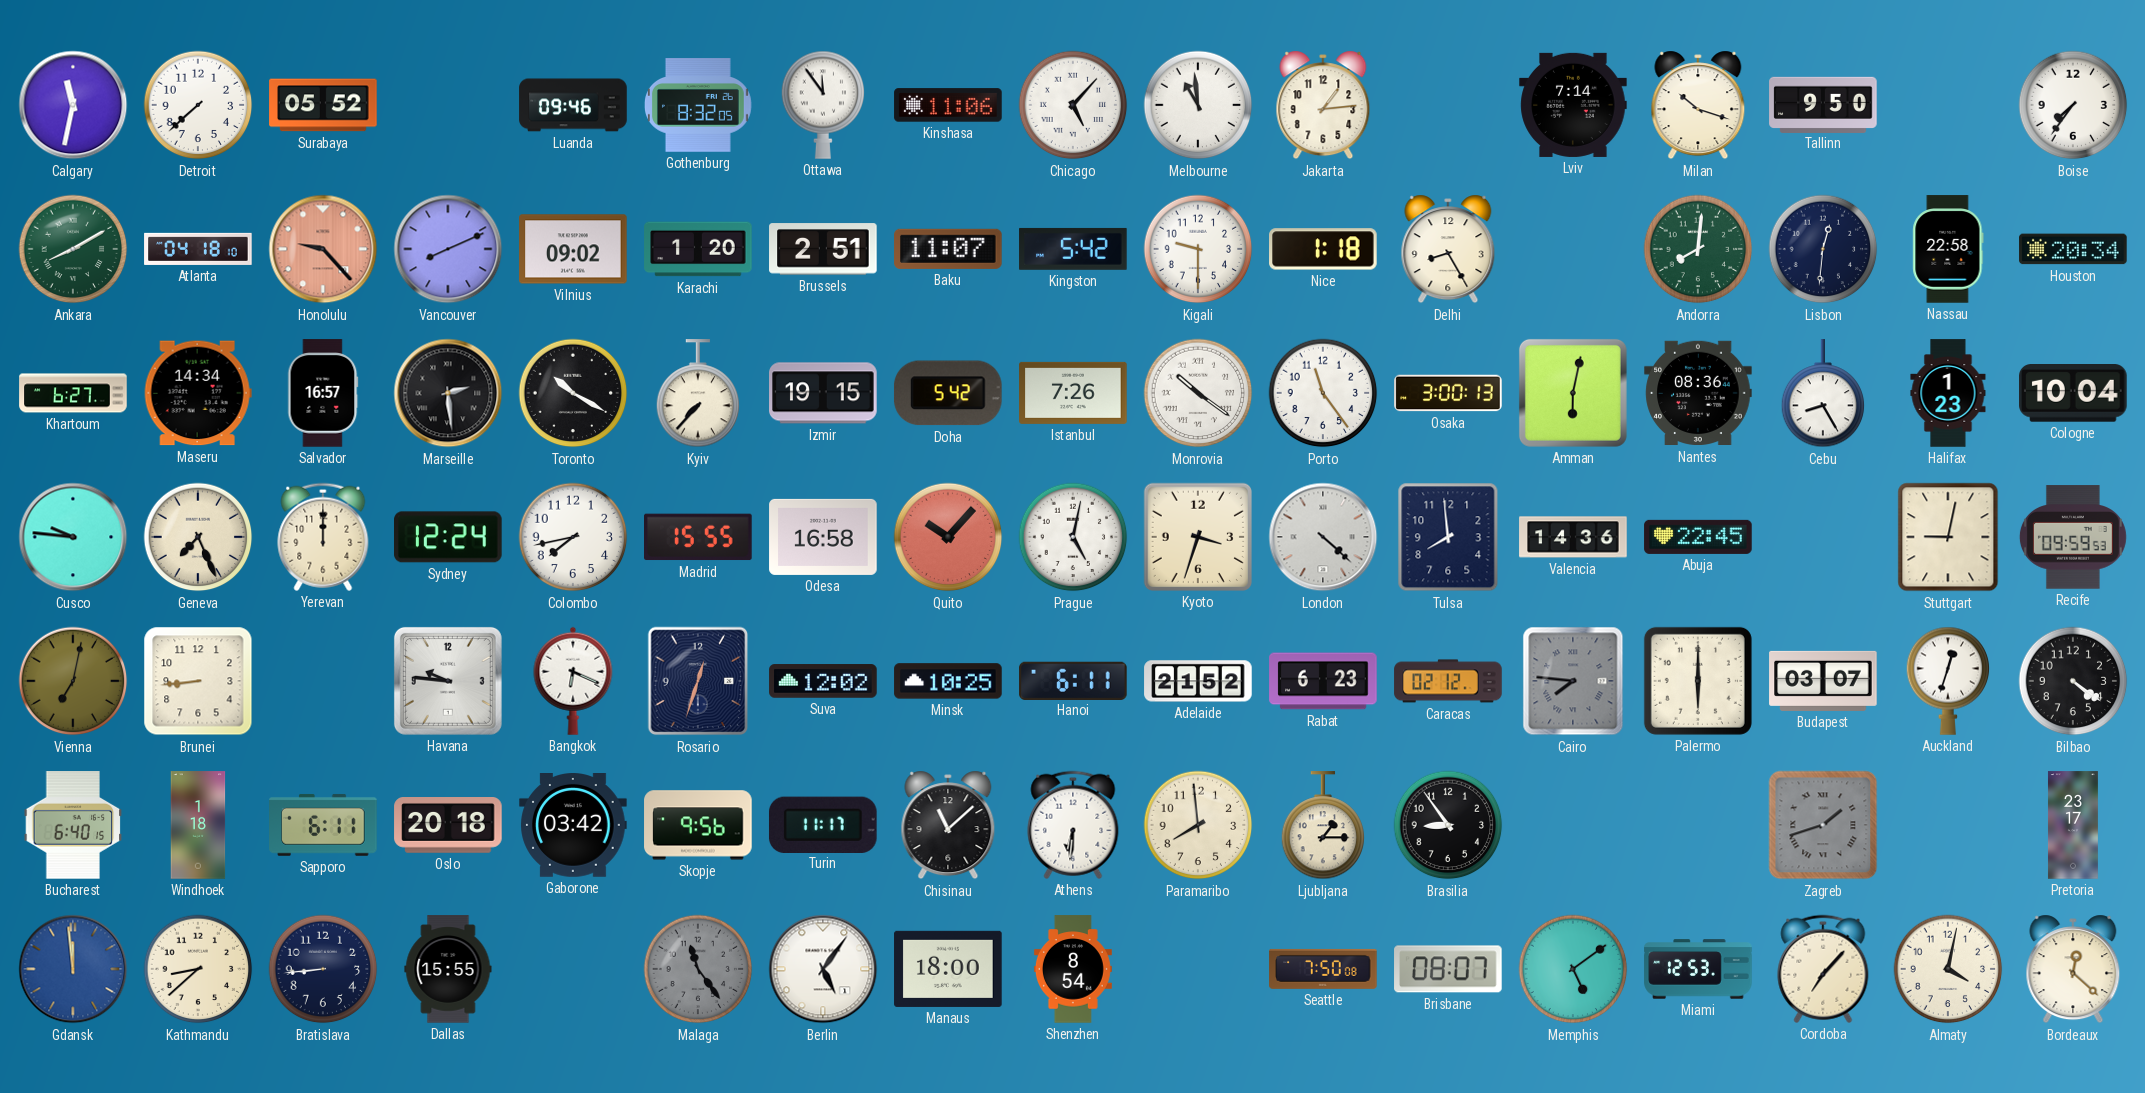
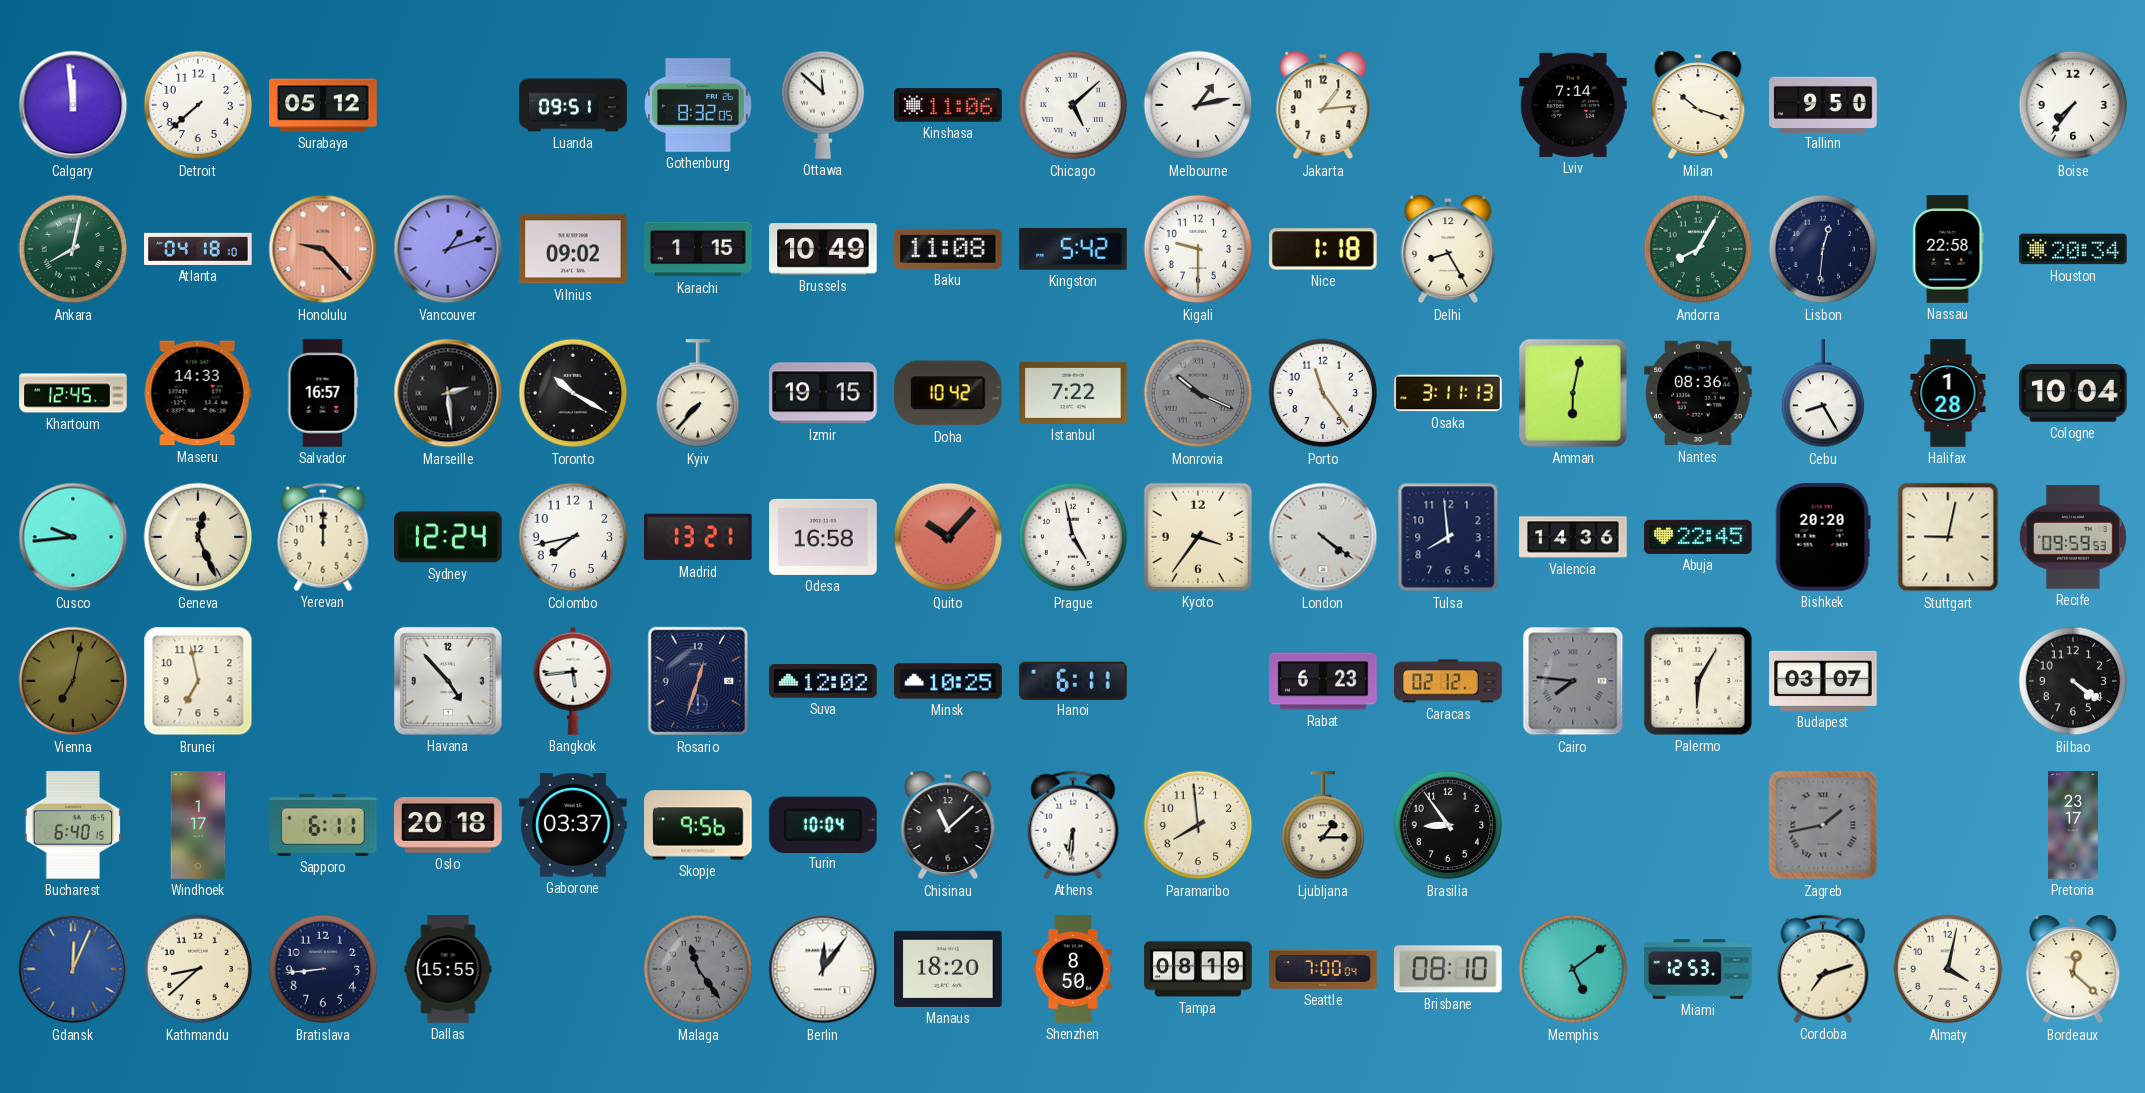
Calgary: 11:32 -> 11:59
Surabaya: 05:52 -> 05:12
Luanda: 09:46 -> 09:51
Ottawa: 11:54 -> 11:52
Chicago: 5:07 -> 5:08
Melbourne: 10:59 -> 1:13
Ankara: 8:10 -> 8:02
Vancouver: 8:11 -> 1:12
Karachi: 1:20 -> 1:15
Brussels: 2:51 -> 10:49
Baku: 11:07 -> 11:08
Andorra: 8:01 -> 8:05
Khartoum: 6:27 -> 12:45
Maseru: 14:34 -> 14:33
Doha: 5:42 -> 10:42
Istanbul: 7:26 -> 7:22
Monrovia: 10:21 -> 10:19
Monrovia dial: white -> grey
Osaka: 3:00 -> 3:11
Halifax: 1:23 -> 1:28
Cusco: 9:46 -> 9:44
Geneva: 7:26 -> 12:26
Madrid: 15:55 -> 13:21
Prague: 5:02 -> 4:58
Kyoto: 3:33 -> 3:36
London: 4:22 -> 4:21
Bishkek: none -> 20:20
Brunei: 8:44 -> 6:58
Havana: 9:46 -> 4:53
Bangkok: 6:19 -> 5:44
Adelaide: 21:52 -> none
Palermo: 6:00 -> 6:05
Auckland: 12:33 -> none
Windhoek: 1:18 -> 1:17
Gaborone: 03:42 -> 03:37
Turin: 11:17 -> 10:04
Zagreb: 1:42 -> 1:43
Gdansk: 11:59 -> 12:04
Berlin: 5:06 -> 12:06
Manaus: 18:00 -> 18:20
Shenzhen: 8:54 -> 8:50
Tampa: none -> 08:19
Seattle: 7:50 -> 7:00
Brisbane: 08:07 -> 08:10
Cordoba: 7:07 -> 7:12
